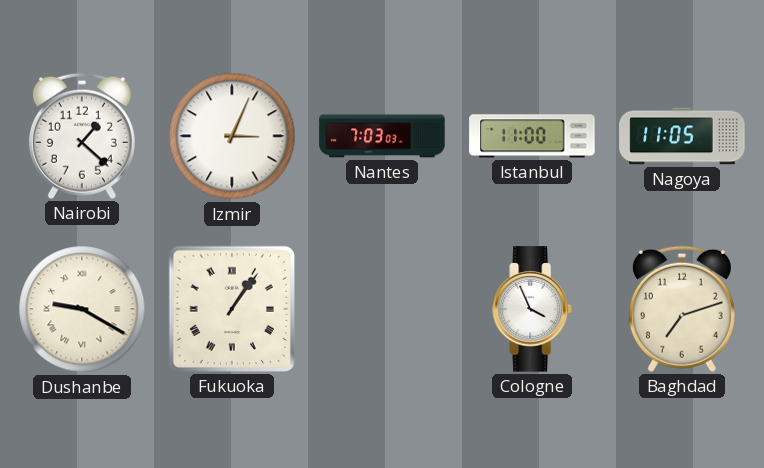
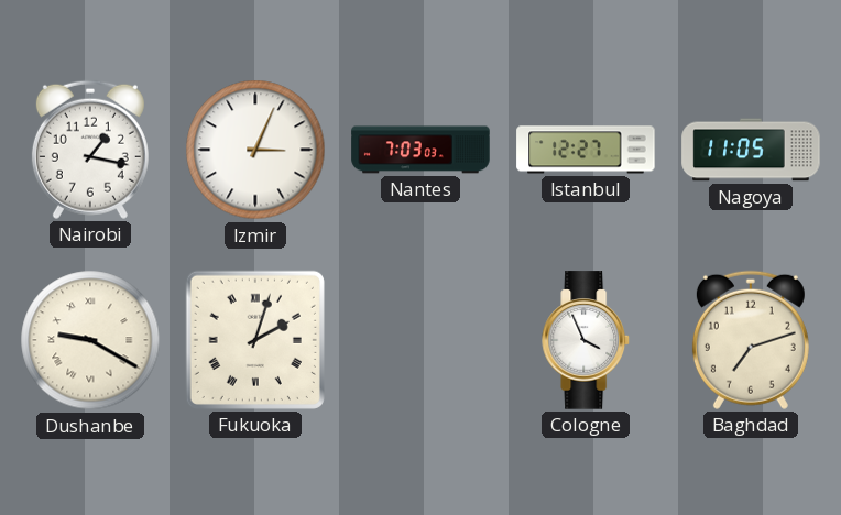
Nairobi: 1:22 -> 1:17
Istanbul: 11:00 -> 12:27
Fukuoka: 1:06 -> 2:03
